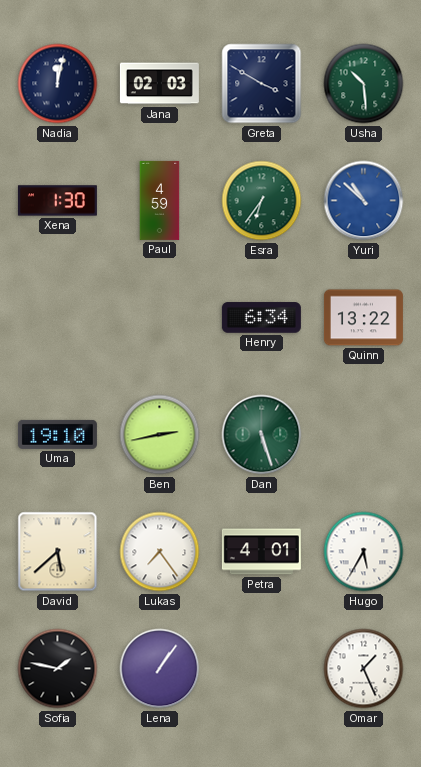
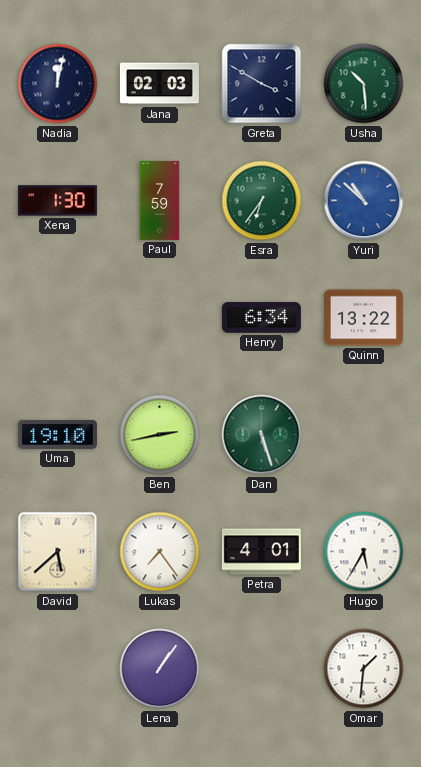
Paul: 4:59 -> 7:59
Sofia: 1:47 -> none
Omar: 1:26 -> 1:31
